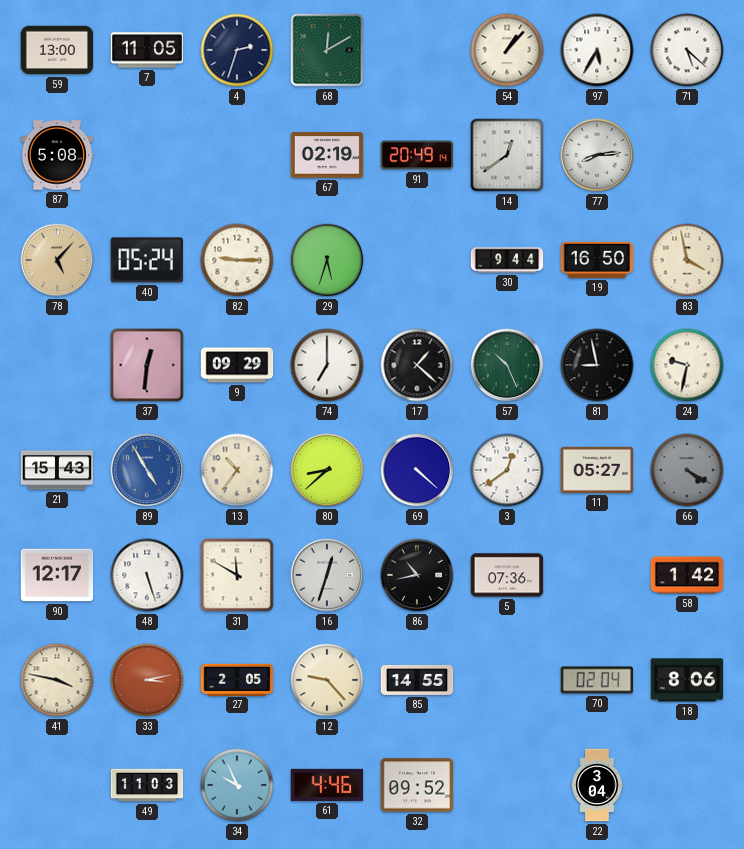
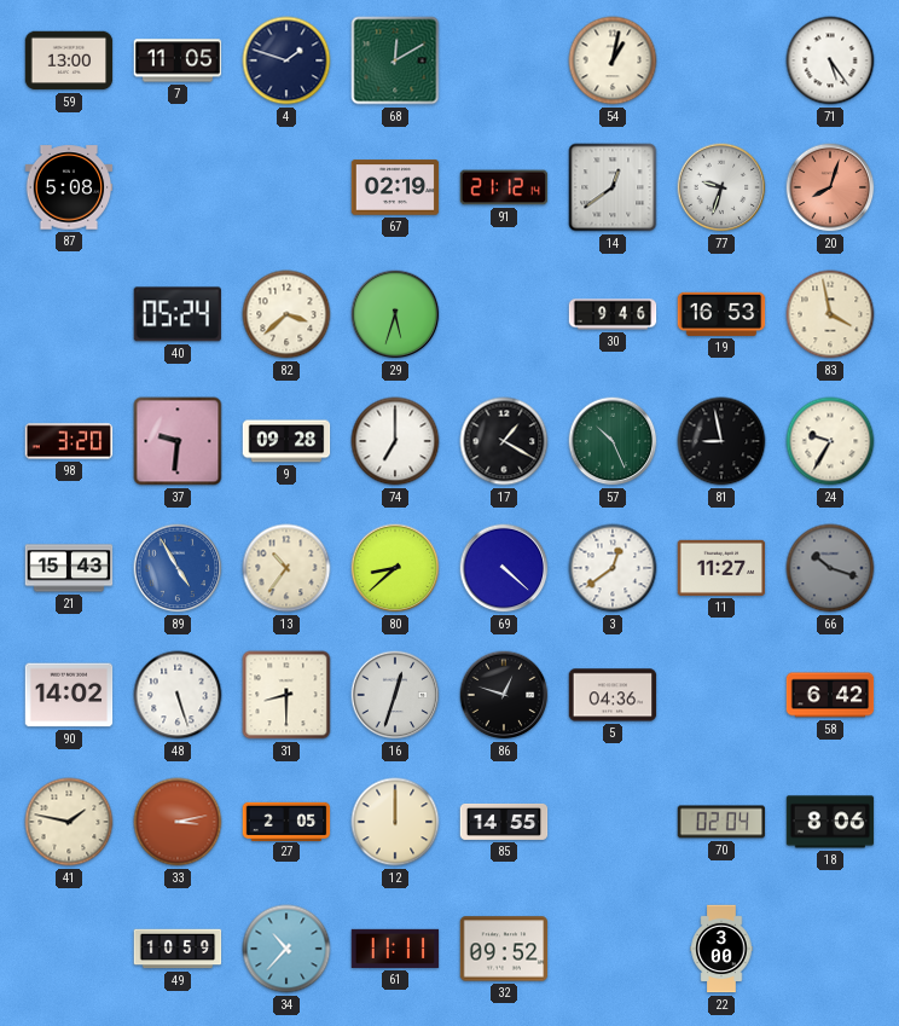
4: 2:33 -> 1:48
54: 1:07 -> 1:02
97: 5:35 -> none
71: 5:22 -> 5:24
91: 20:49 -> 21:12
77: 8:14 -> 9:33
20: none -> 8:03
78: 5:07 -> none
82: 9:15 -> 3:38
30: 9:44 -> 9:46
19: 16:50 -> 16:53
98: none -> 3:20
37: 12:31 -> 9:31
9: 09:29 -> 09:28
17: 1:22 -> 1:20
24: 9:32 -> 9:35
11: 05:27 -> 11:27
66: 4:20 -> 10:18
90: 12:17 -> 14:02
31: 11:50 -> 8:30
86: 10:43 -> 12:48
5: 07:36 -> 04:36
58: 1:42 -> 6:42
41: 3:47 -> 1:47
12: 9:23 -> 12:00
49: 11:03 -> 10:59
34: 9:56 -> 10:37
61: 4:46 -> 11:11
22: 3:04 -> 3:00
